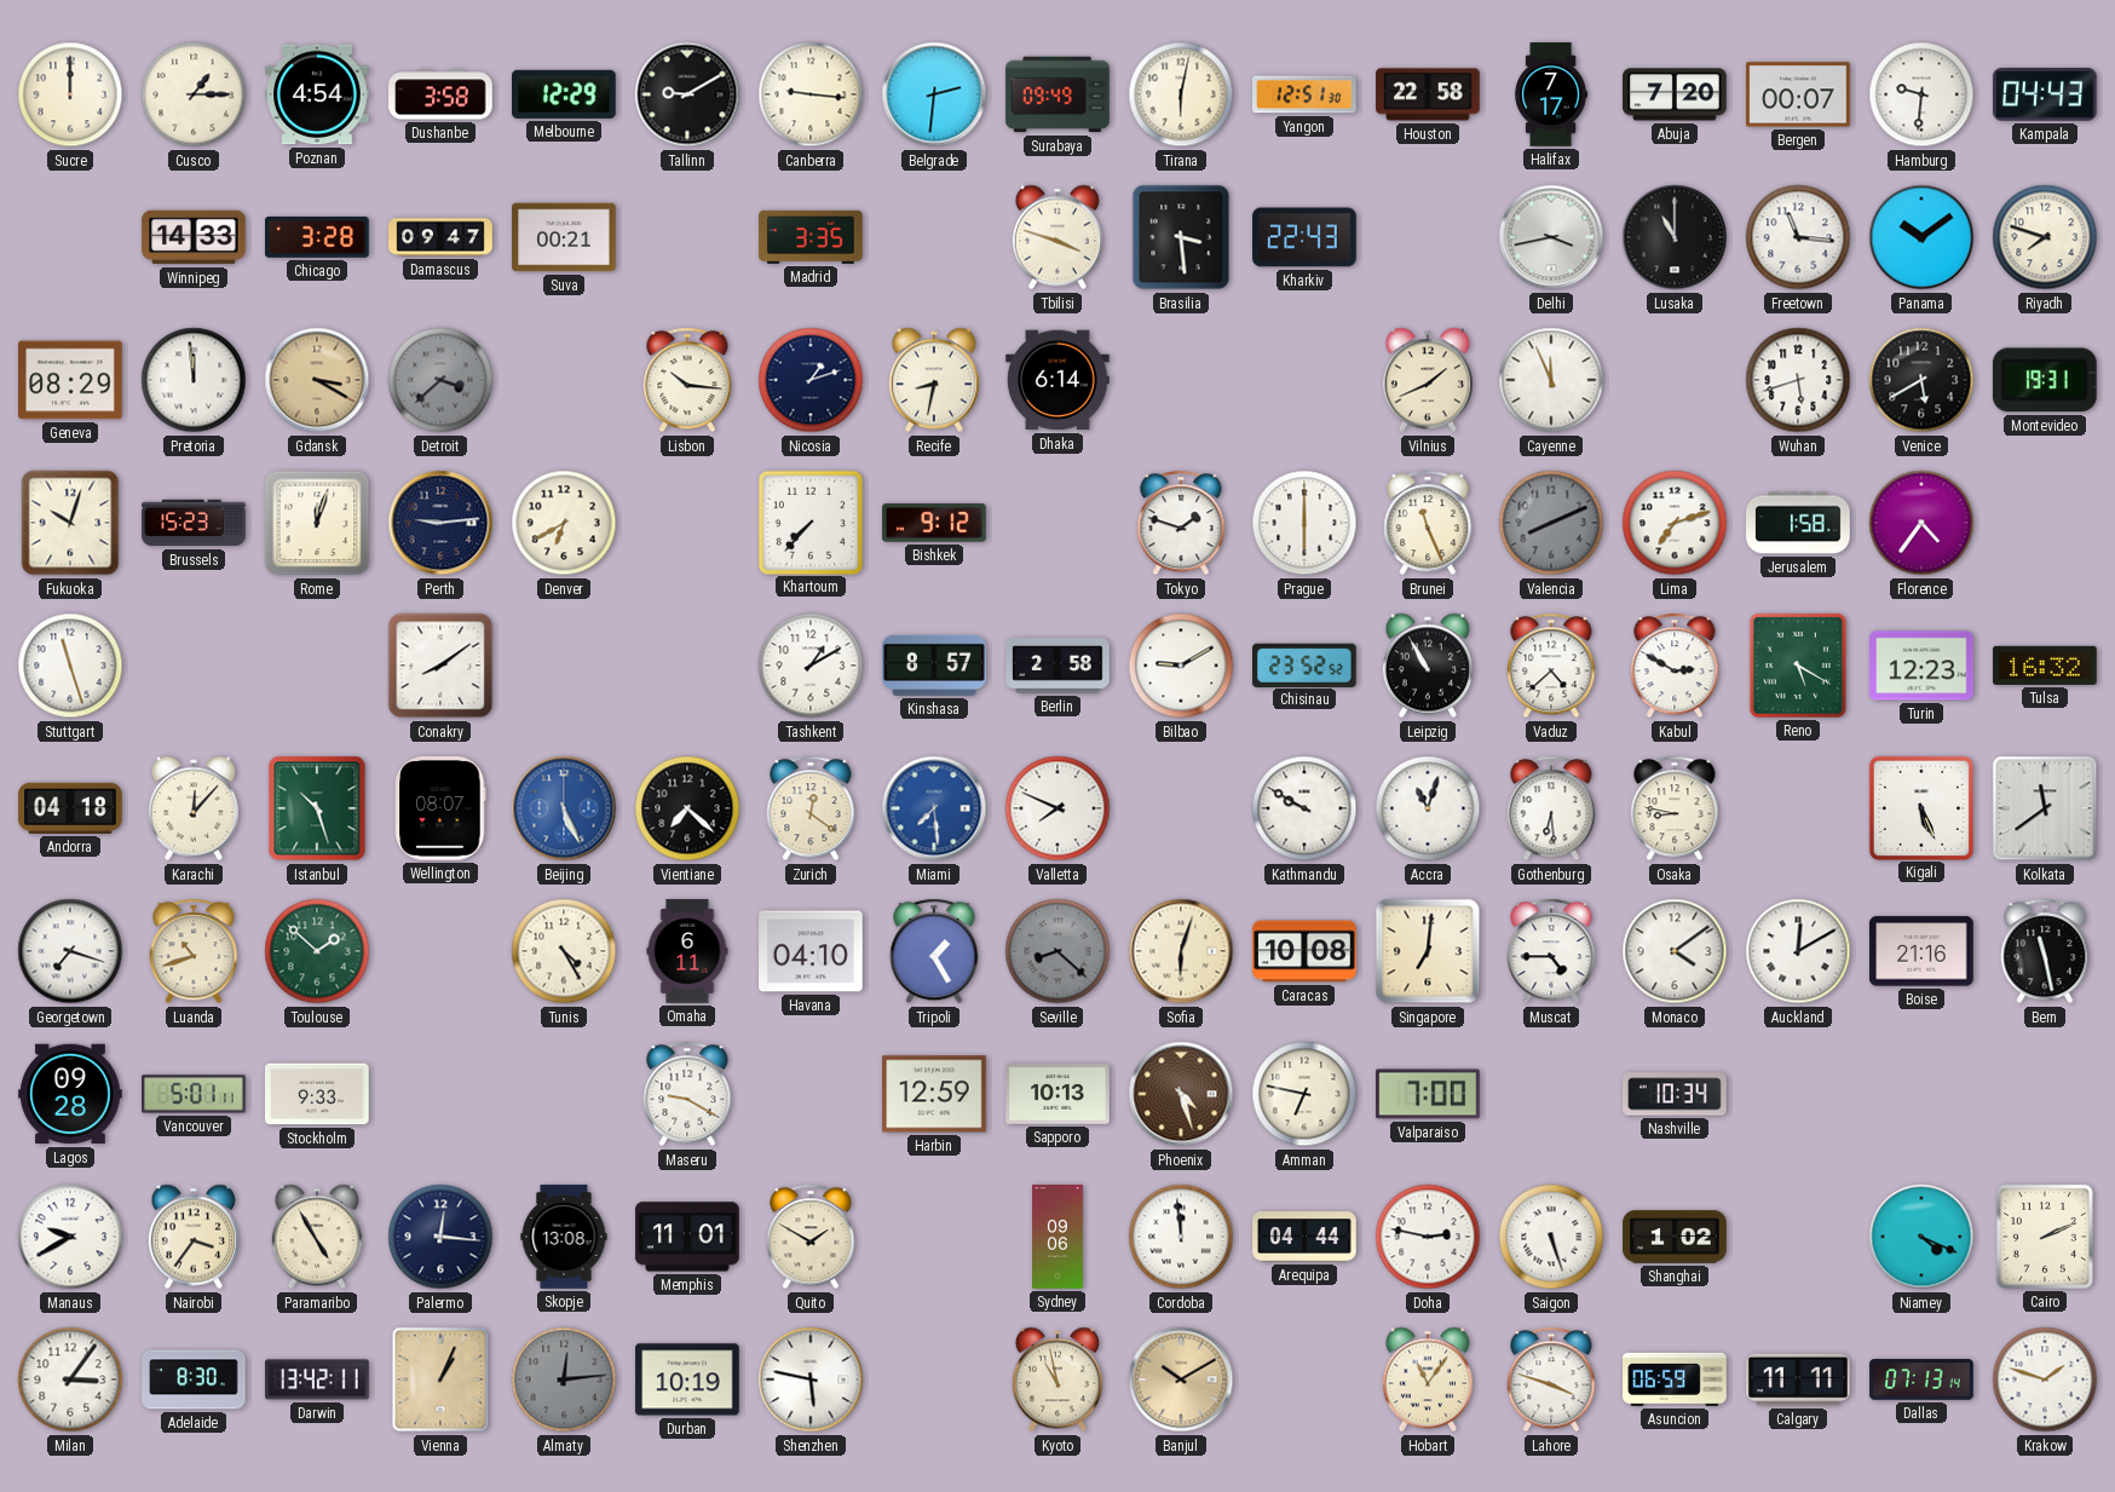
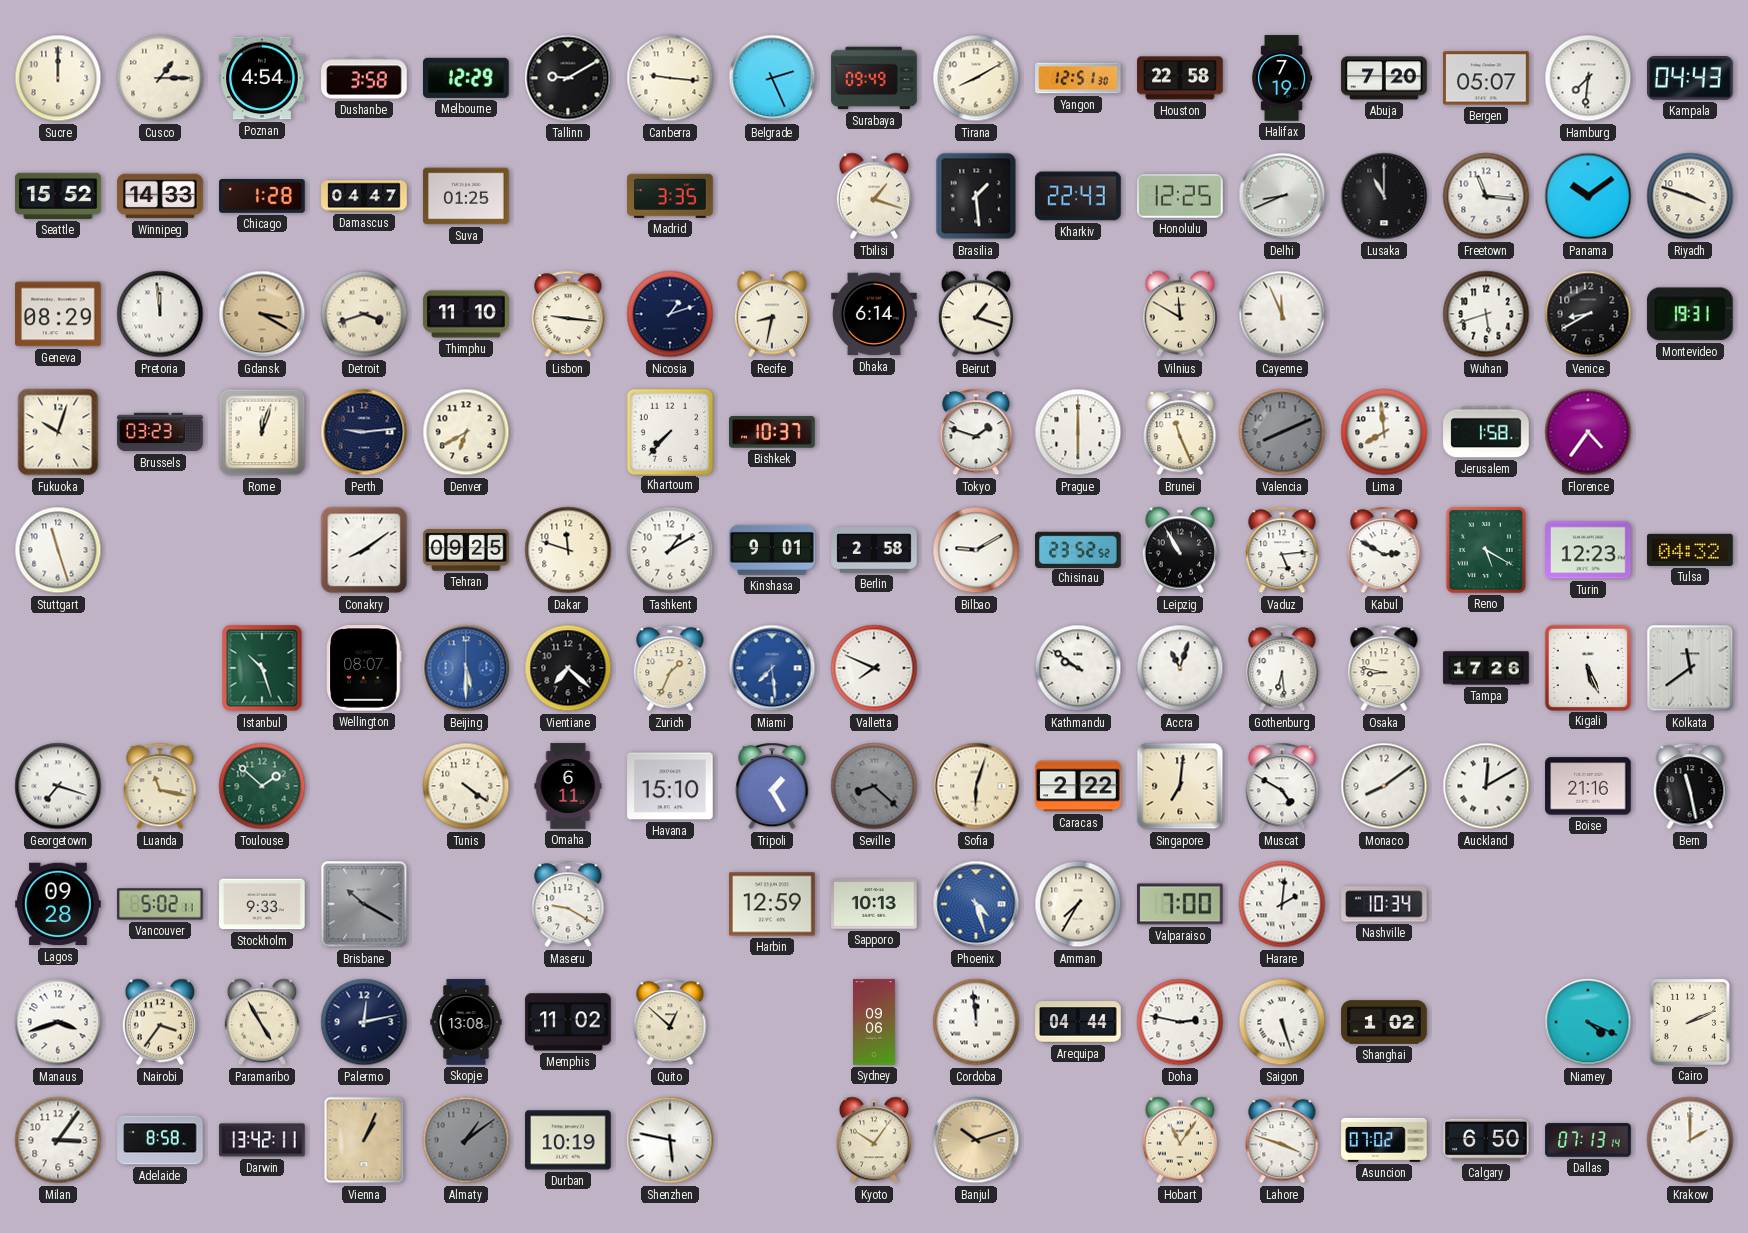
Belgrade: 2:31 -> 2:26
Tirana: 6:02 -> 8:10
Halifax: 7:17 -> 7:19
Bergen: 00:07 -> 05:07
Hamburg: 9:31 -> 7:31
Seattle: none -> 15:52
Chicago: 3:28 -> 1:28
Damascus: 09:47 -> 04:47
Suva: 00:21 -> 01:25
Tbilisi: 3:48 -> 1:18
Brasilia: 3:29 -> 1:29
Honolulu: none -> 12:25
Delhi: 3:43 -> 8:41
Riyadh: 7:48 -> 3:48
Detroit: 3:38 -> 3:42
Detroit dial: grey -> cream
Thimphu: none -> 11:10
Lisbon: 10:16 -> 9:16
Beirut: none -> 1:18
Vilnius: 1:41 -> 11:50
Venice: 5:40 -> 8:40
Brussels: 15:23 -> 03:23
Bishkek: 9:12 -> 10:37
Lima: 7:12 -> 7:59
Tehran: none -> 09:25
Dakar: none -> 11:48
Kinshasa: 8:57 -> 9:01
Vaduz: 4:38 -> 5:14
Tulsa: 16:32 -> 04:32
Andorra: 04:18 -> none
Karachi: 12:07 -> none
Beijing: 5:26 -> 5:30
Zurich: 12:21 -> 1:34
Kathmandu: 9:50 -> 9:51
Tampa: none -> 17:26
Luanda: 10:42 -> 11:17
Tunis: 4:25 -> 4:21
Havana: 04:10 -> 15:10
Caracas: 10:08 -> 2:22
Muscat: 4:45 -> 4:50
Monaco: 4:09 -> 8:09
Vancouver: 5:01 -> 5:02
Brisbane: none -> 10:20
Phoenix dial: brown -> blue
Amman: 6:47 -> 7:35
Harare: none -> 2:01
Manaus: 9:40 -> 3:42
Palermo: 12:16 -> 12:13
Memphis: 11:01 -> 11:02
Quito: 1:50 -> 12:52
Adelaide: 8:30 -> 8:58
Almaty: 12:14 -> 1:09
Kyoto: 10:58 -> 10:06
Banjul: 10:10 -> 10:12
Asuncion: 06:59 -> 07:02
Calgary: 11:11 -> 6:50
Krakow: 1:48 -> 2:00
